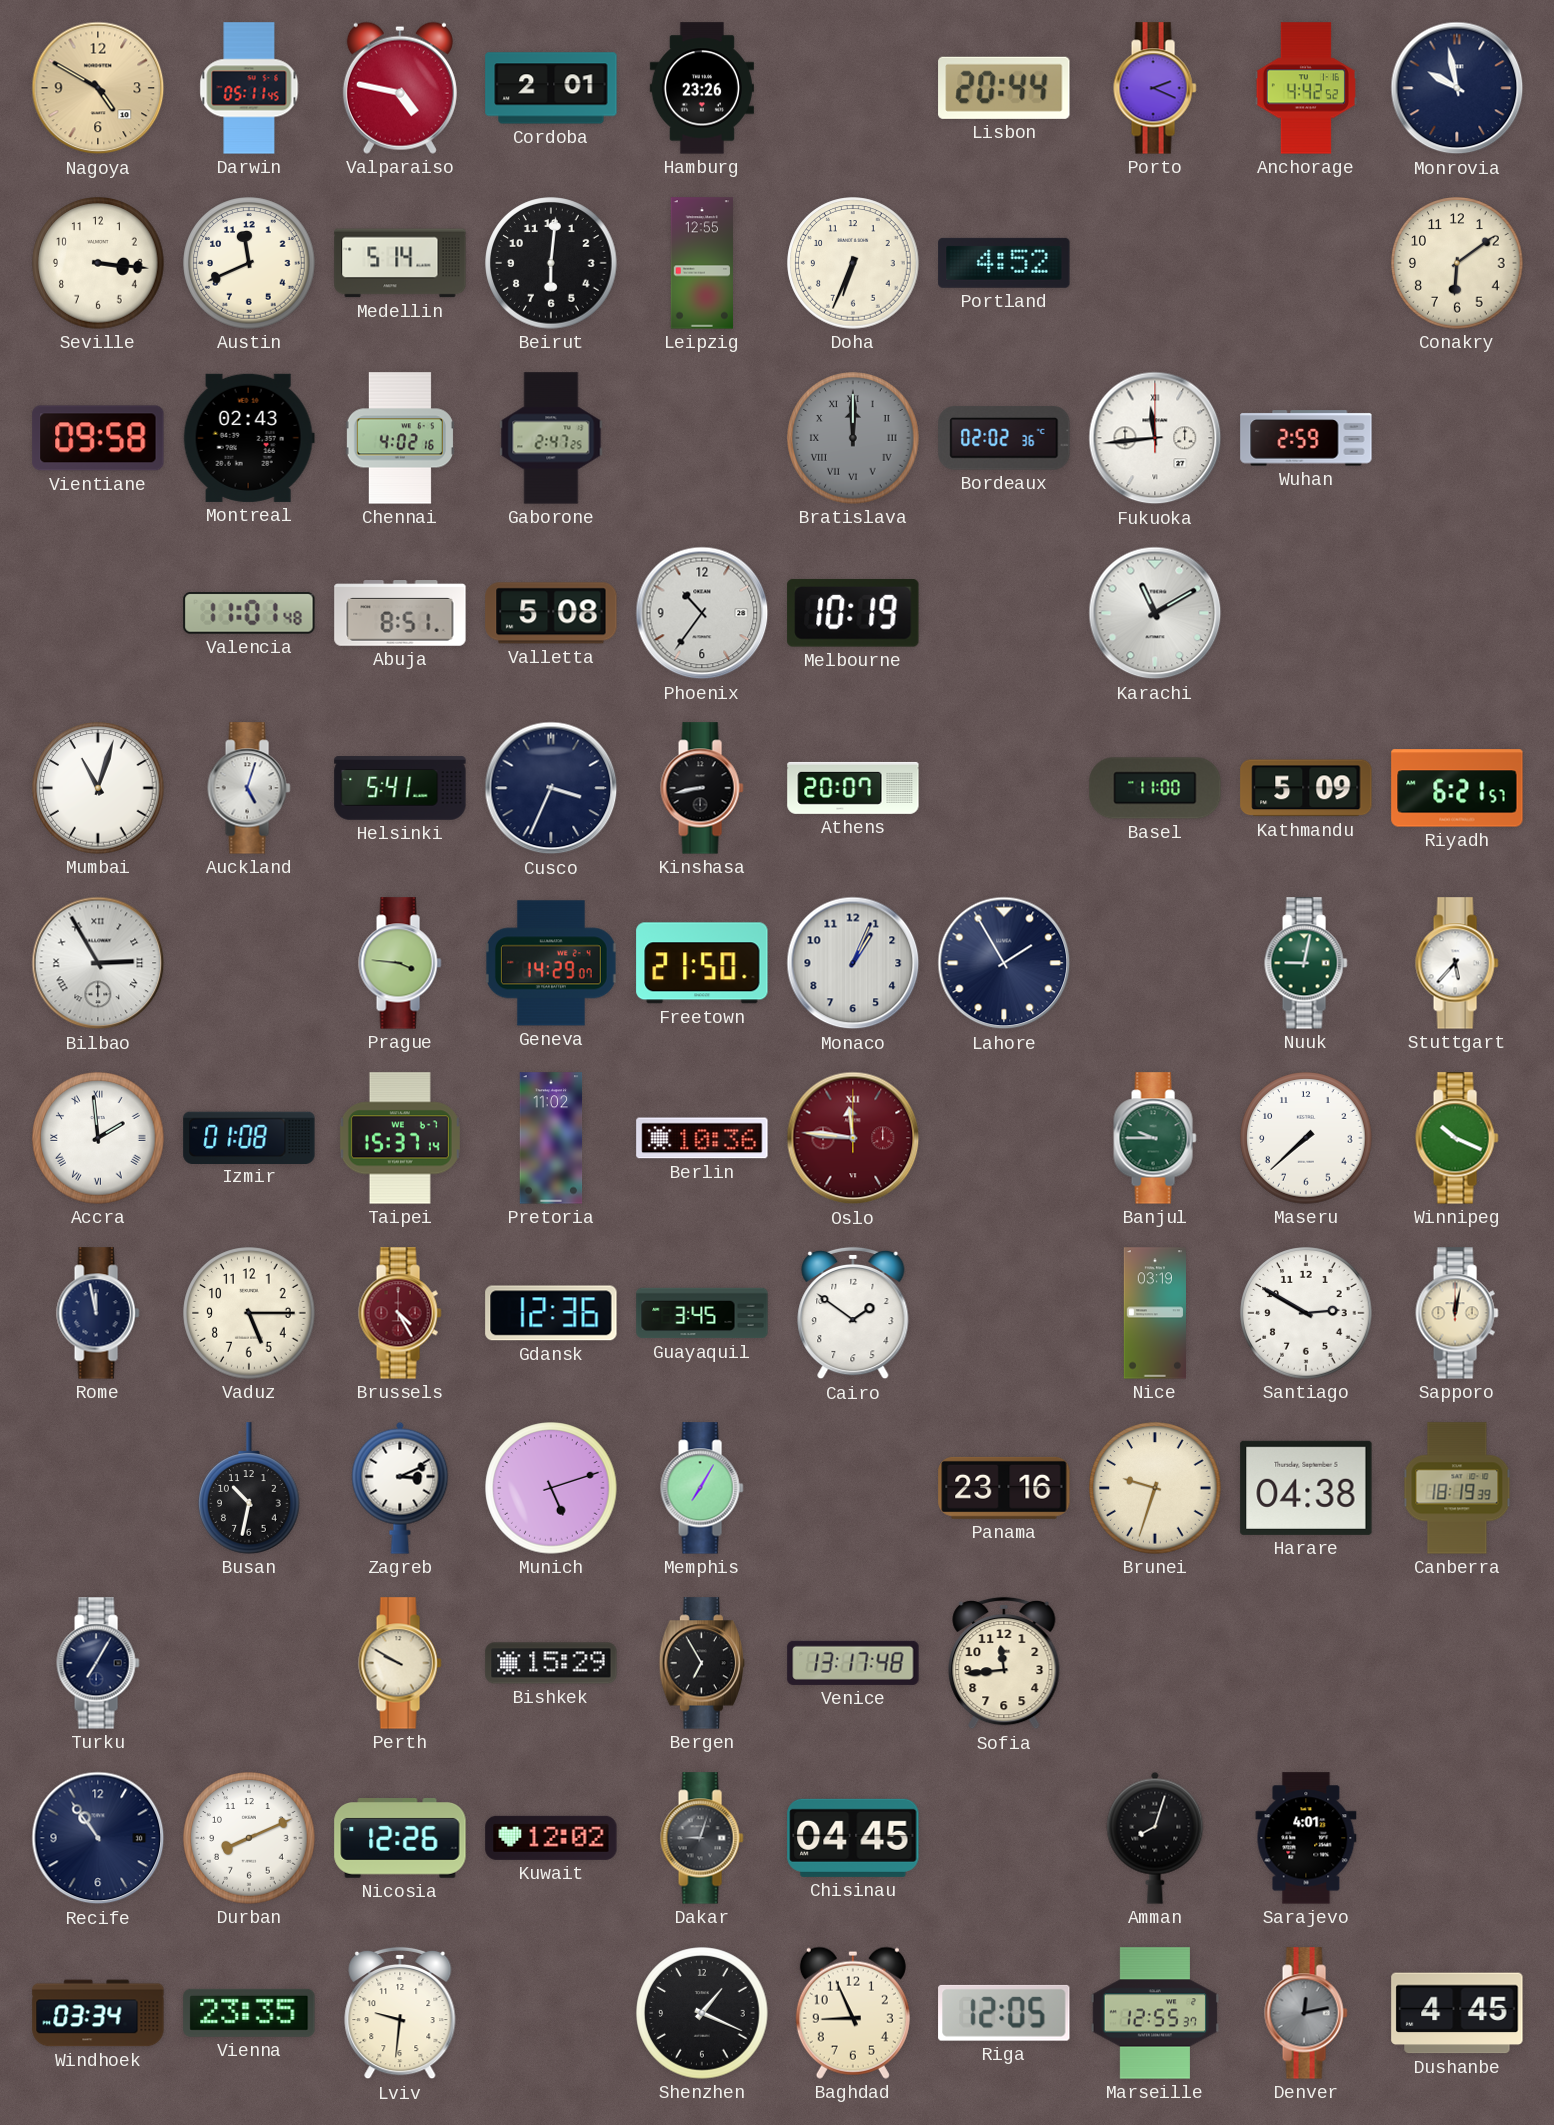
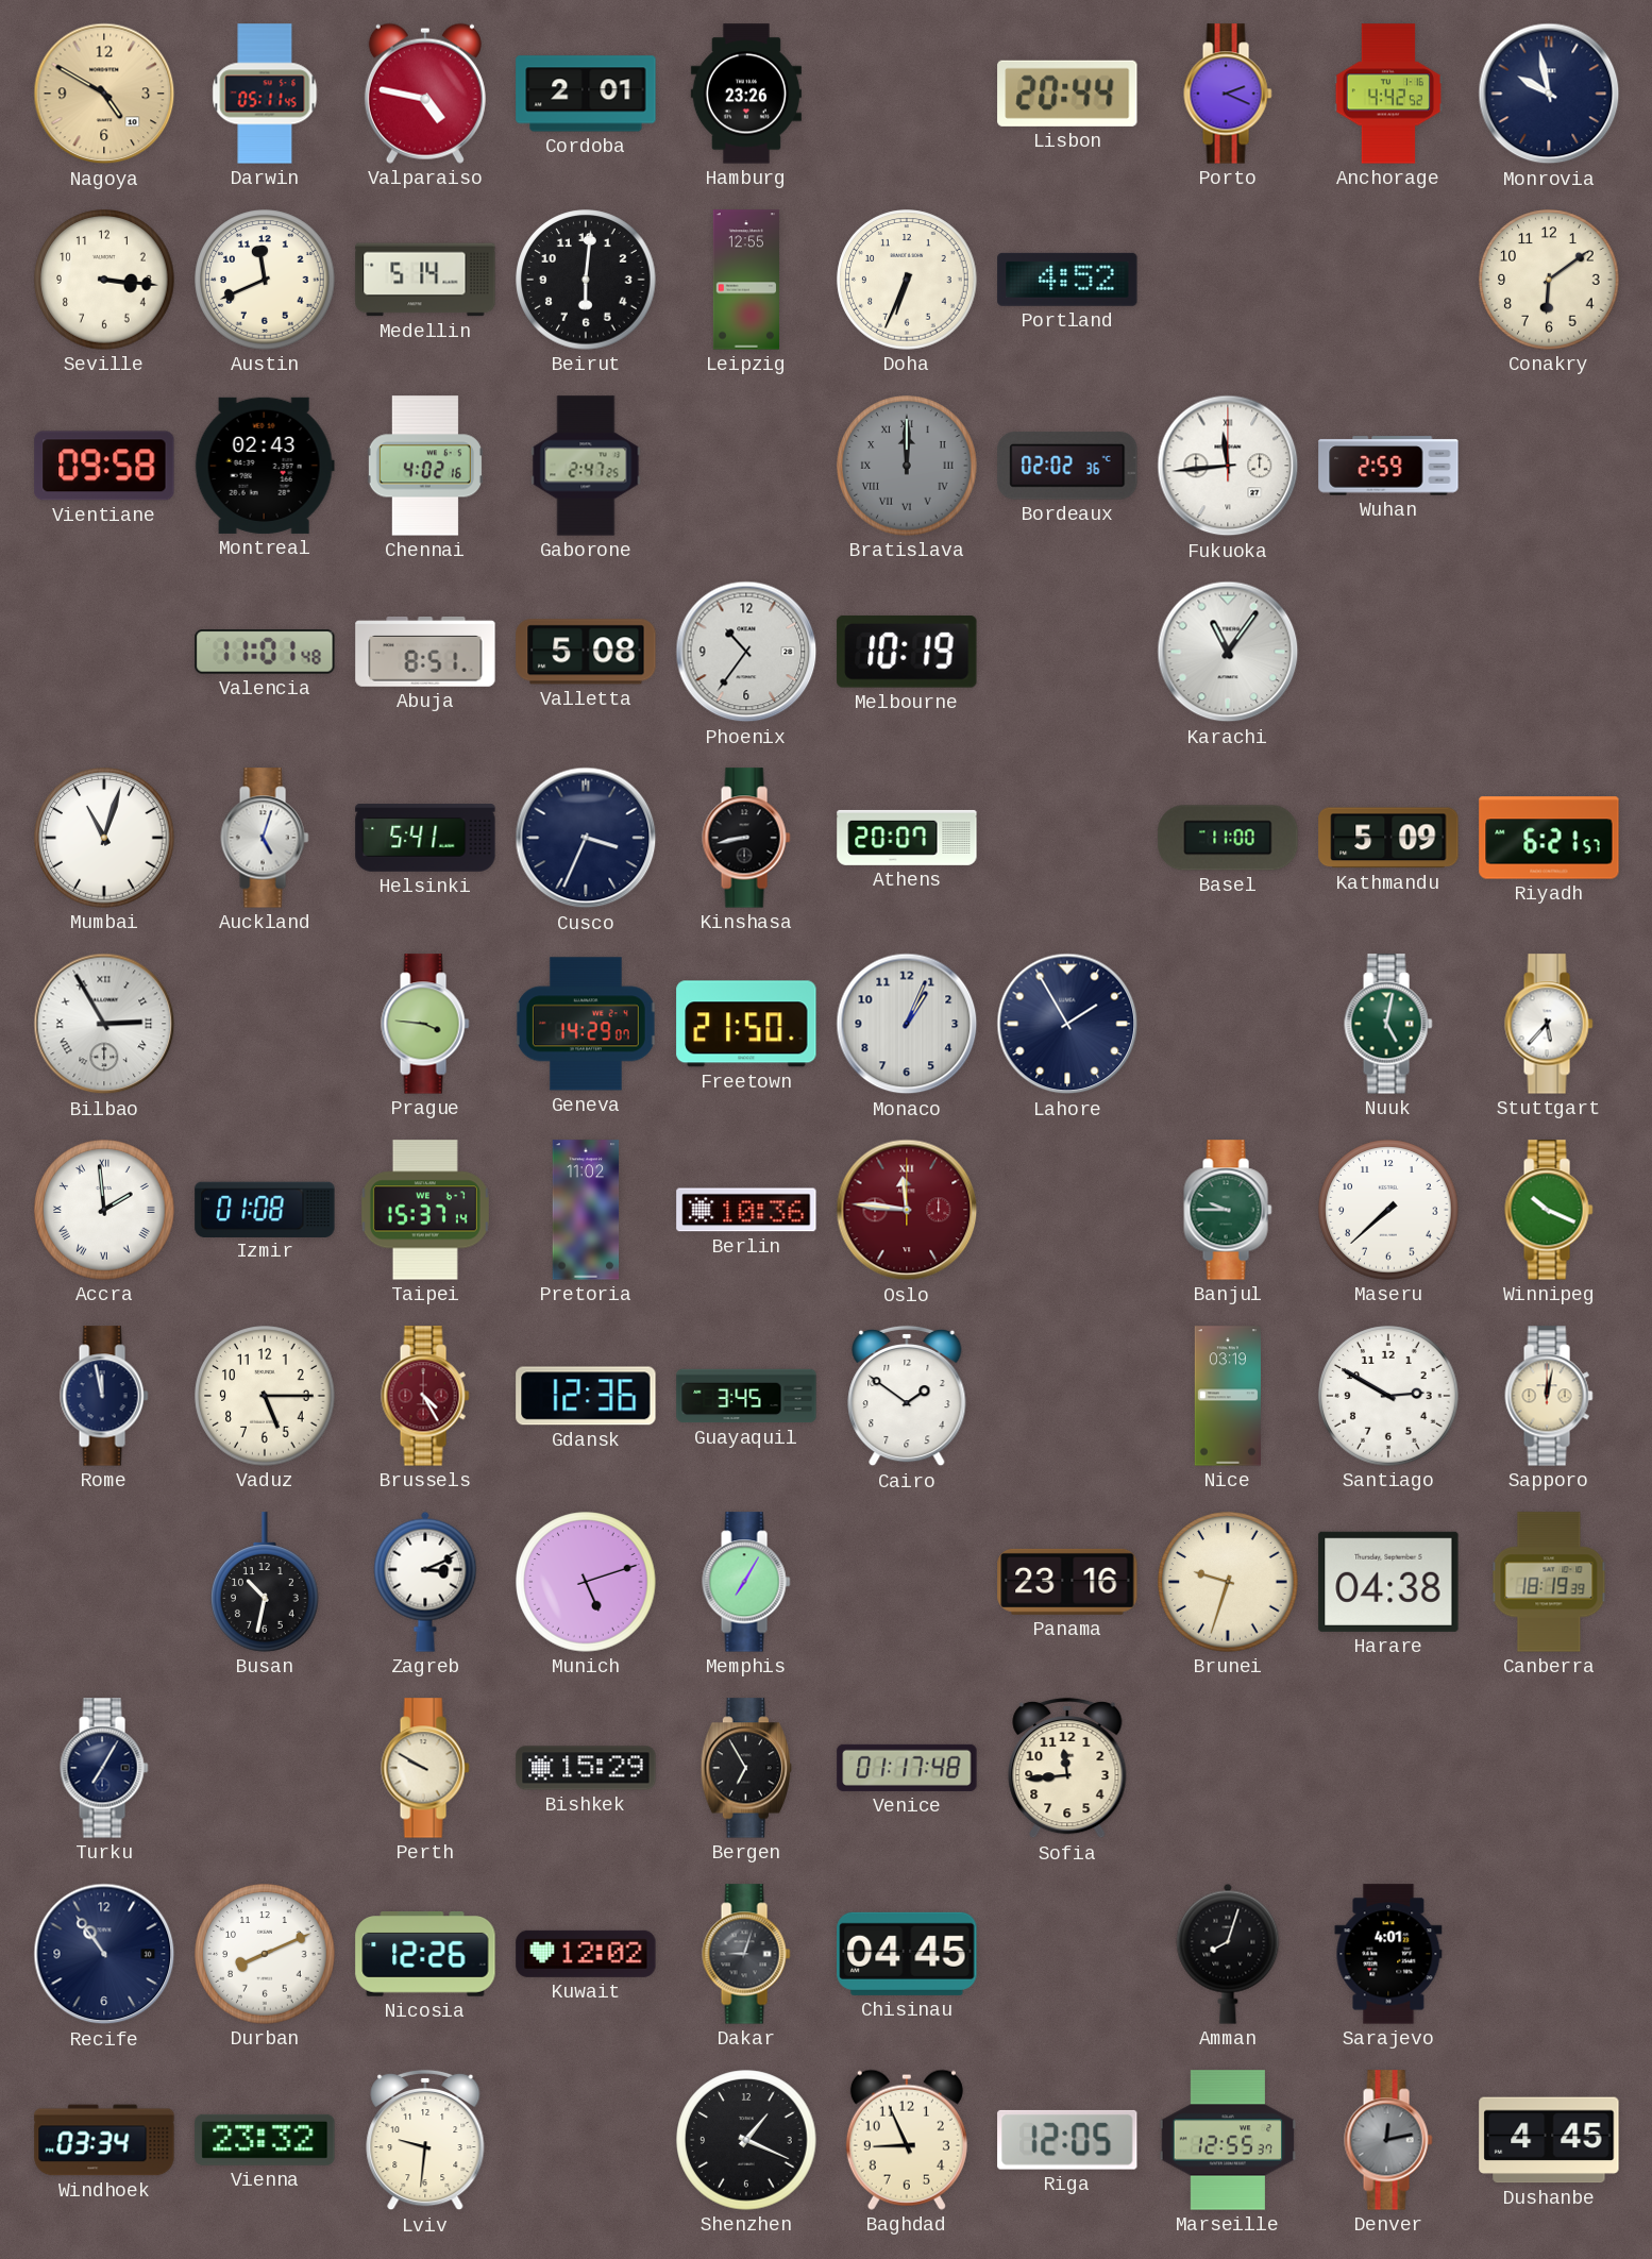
Karachi: 11:10 -> 11:06
Nuuk: 9:02 -> 5:02
Venice: 13:17 -> 01:17
Vienna: 23:35 -> 23:32
